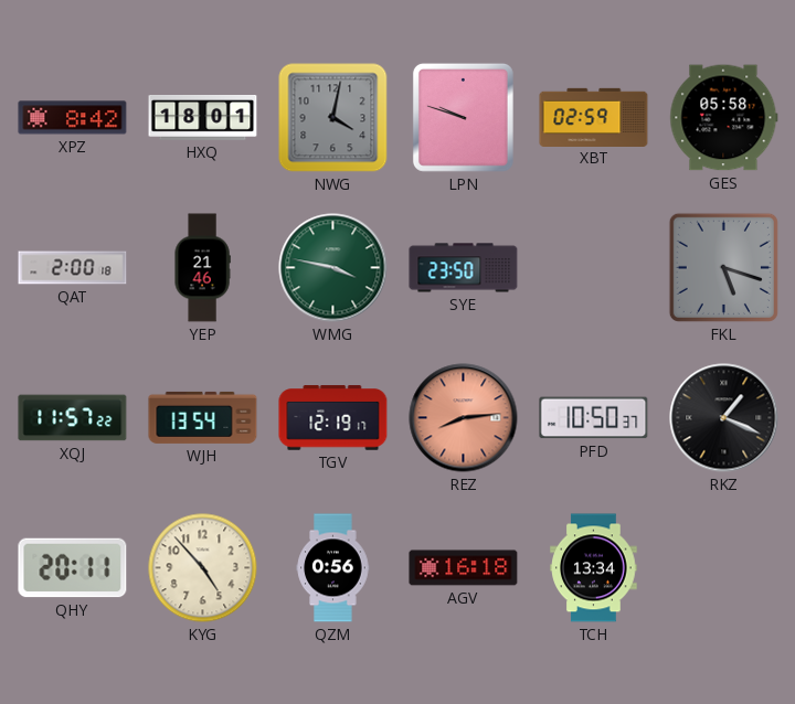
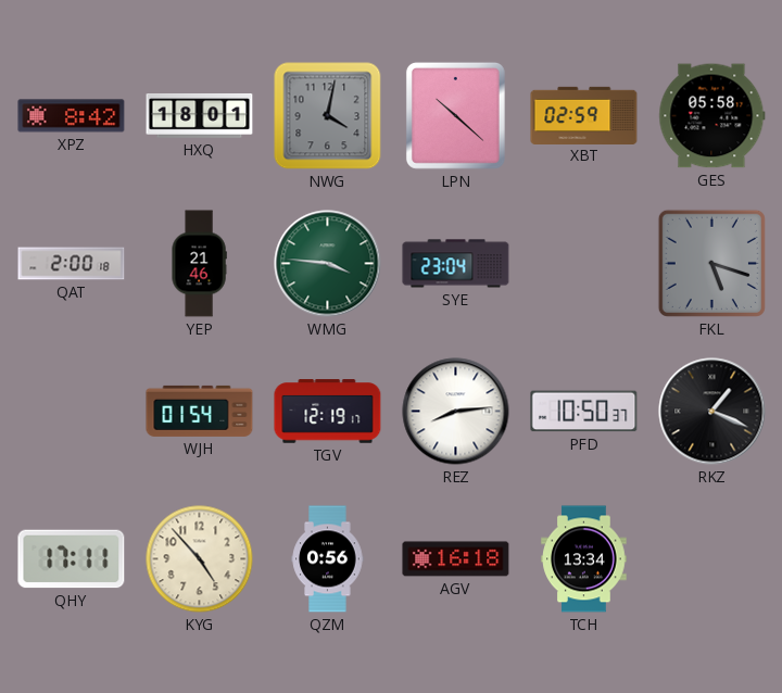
LPN: 9:48 -> 10:22
WMG: 3:47 -> 3:46
SYE: 23:50 -> 23:04
XQJ: 11:57 -> none
WJH: 13:54 -> 01:54
REZ dial: salmon -> white
QHY: 20:11 -> 17:11
